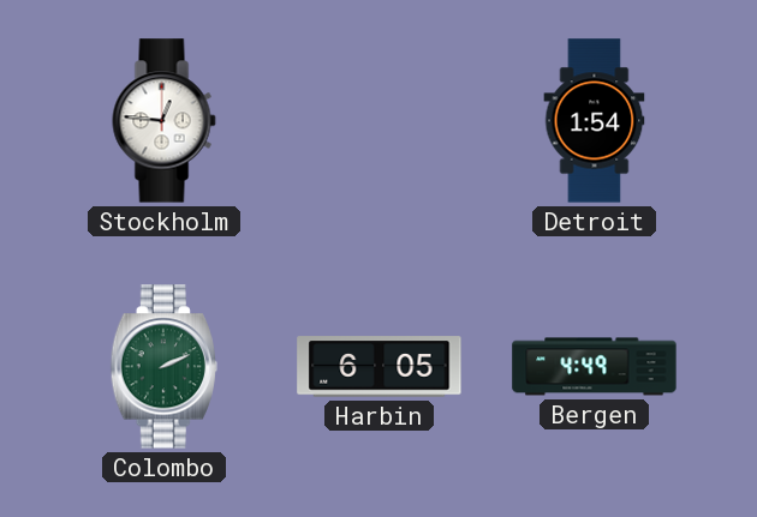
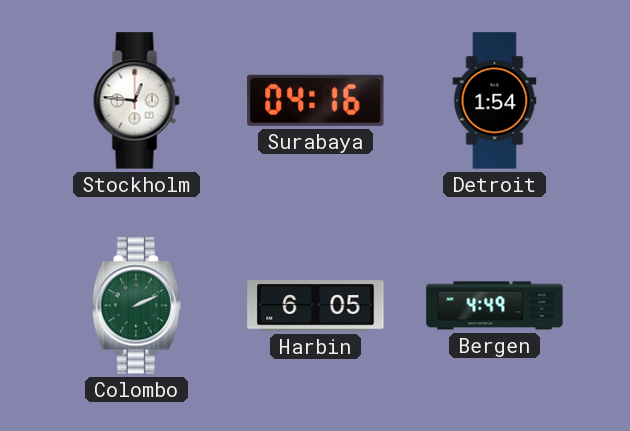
Surabaya: none -> 04:16
